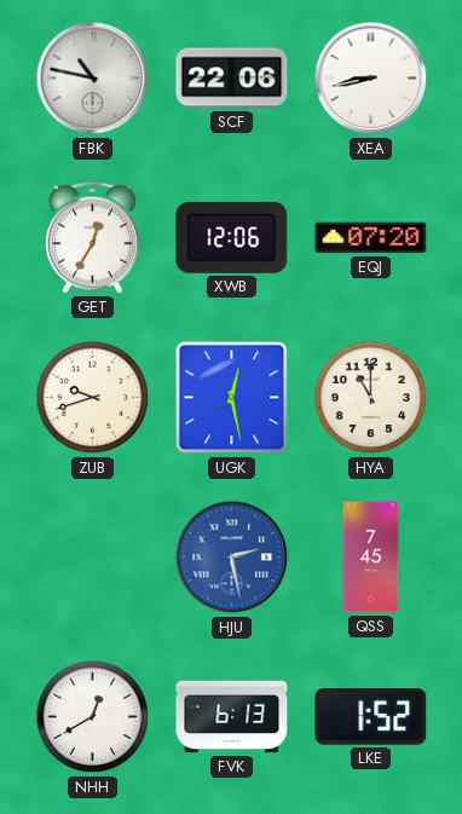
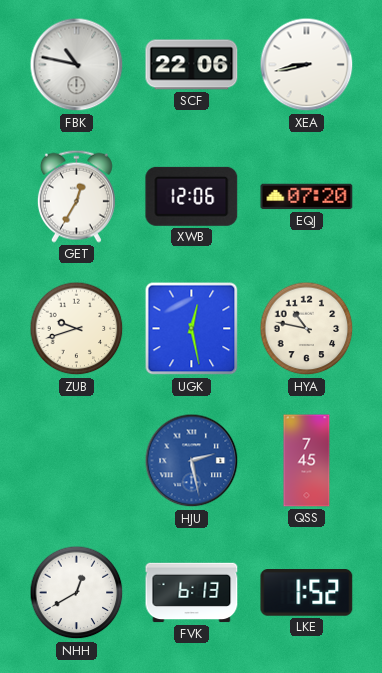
HYA: 11:00 -> 10:47
